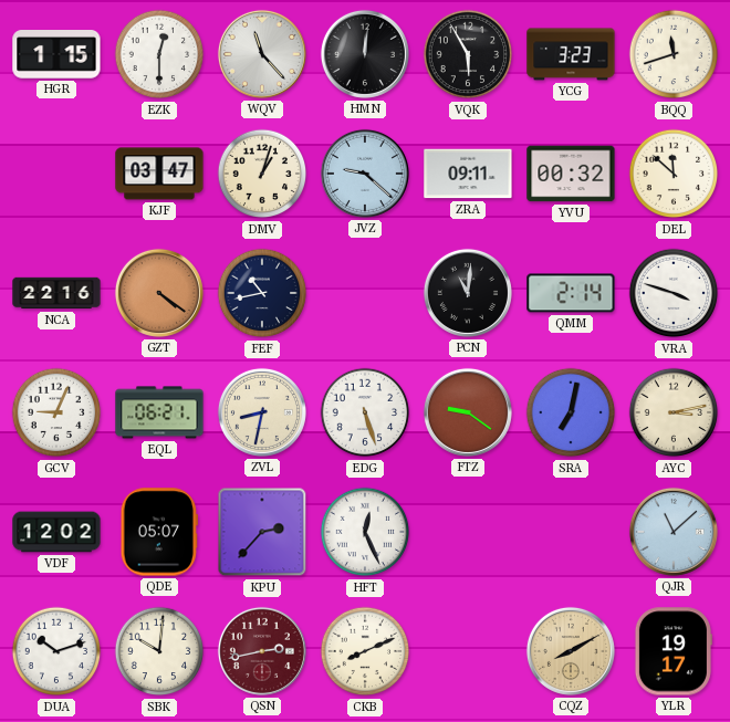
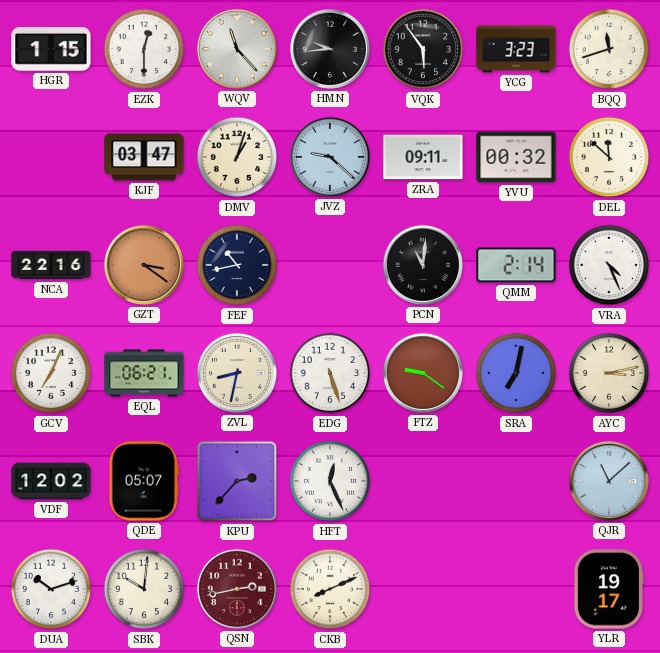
HMN: 12:01 -> 9:44
VQK: 5:55 -> 5:54
GZT: 4:21 -> 3:21
VRA: 3:48 -> 4:26
GCV: 9:04 -> 7:04
CQZ: 8:10 -> none
